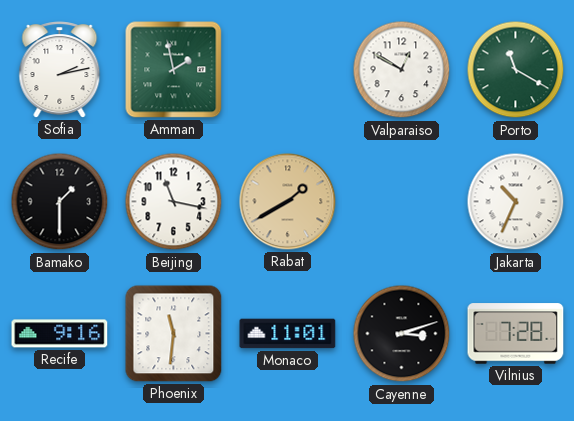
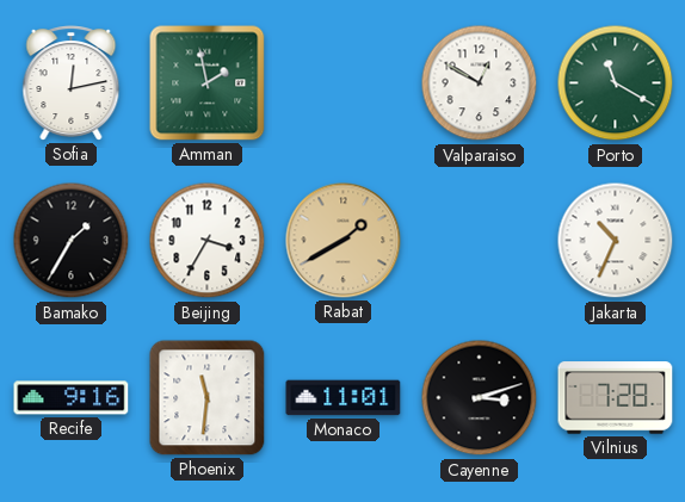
Sofia: 2:13 -> 12:13
Bamako: 1:30 -> 1:35
Beijing: 11:17 -> 3:35
